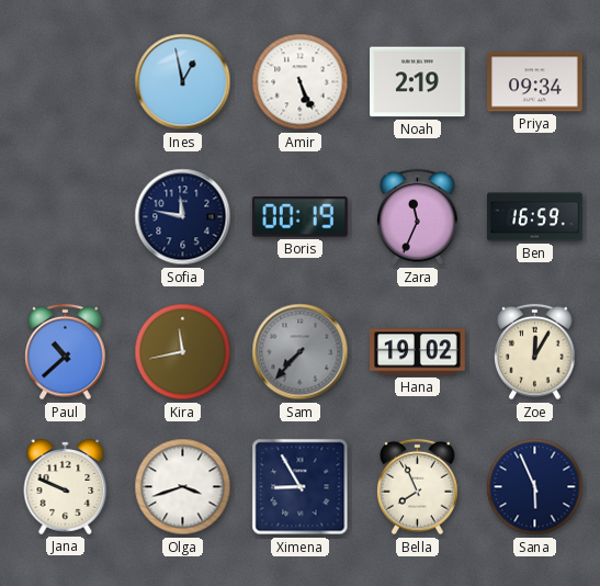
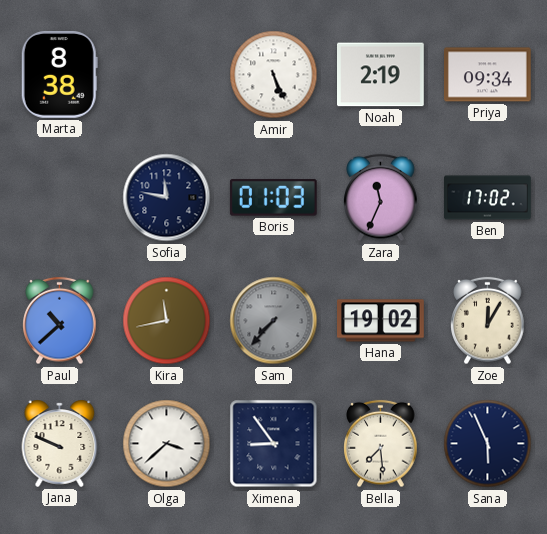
Marta: none -> 8:38
Ines: 12:58 -> none
Boris: 00:19 -> 01:03
Ben: 16:59 -> 17:02
Olga: 3:42 -> 3:38
Ximena: 8:55 -> 8:54
Bella: 7:56 -> 7:29
